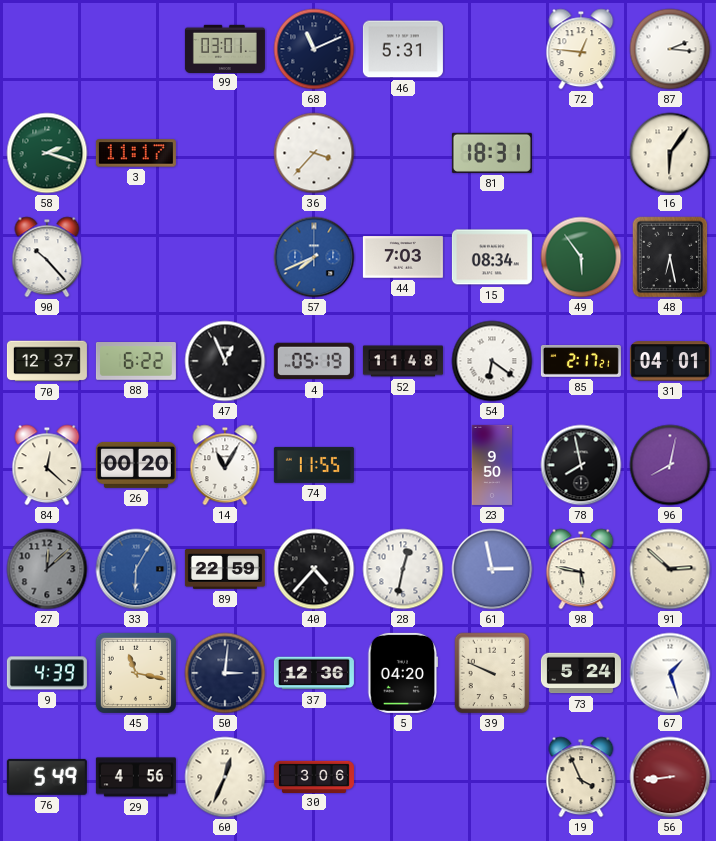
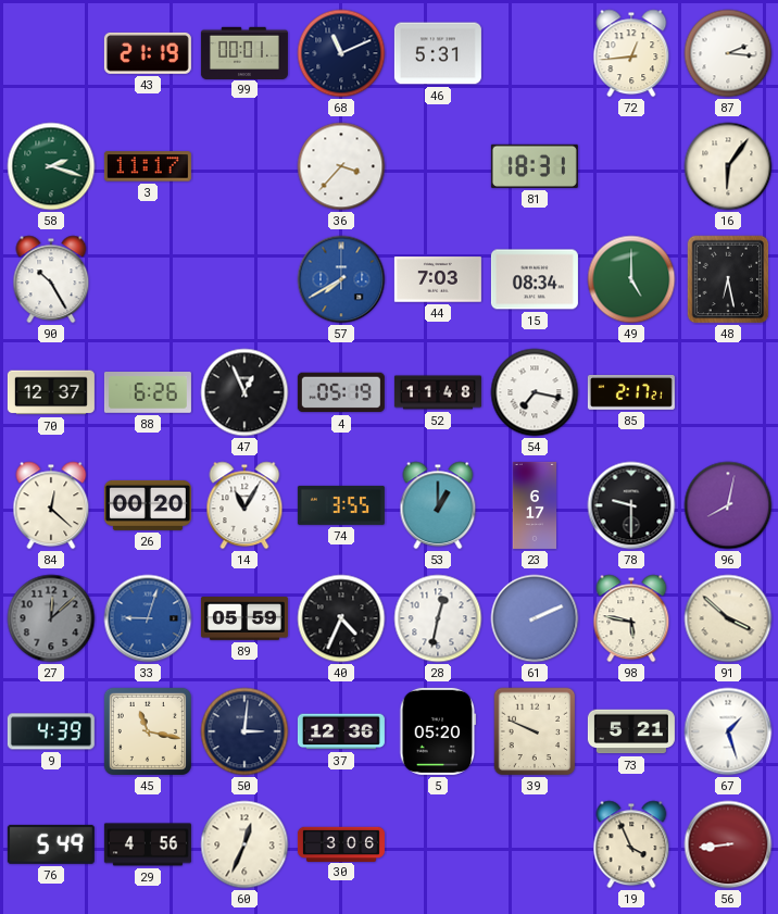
43: none -> 21:19
99: 03:01 -> 00:01
72: 12:46 -> 12:44
90: 10:23 -> 10:25
57: 7:41 -> 7:40
49: 5:54 -> 5:00
88: 6:22 -> 6:26
54: 6:21 -> 7:17
31: 04:01 -> none
74: 11:55 -> 3:55
53: none -> 1:00
23: 9:50 -> 6:17
78: 7:58 -> 9:30
33: 6:05 -> 9:03
89: 22:59 -> 05:59
40: 4:37 -> 4:34
61: 2:58 -> 2:11
91: 2:52 -> 3:52
5: 04:20 -> 05:20
73: 5:24 -> 5:21
